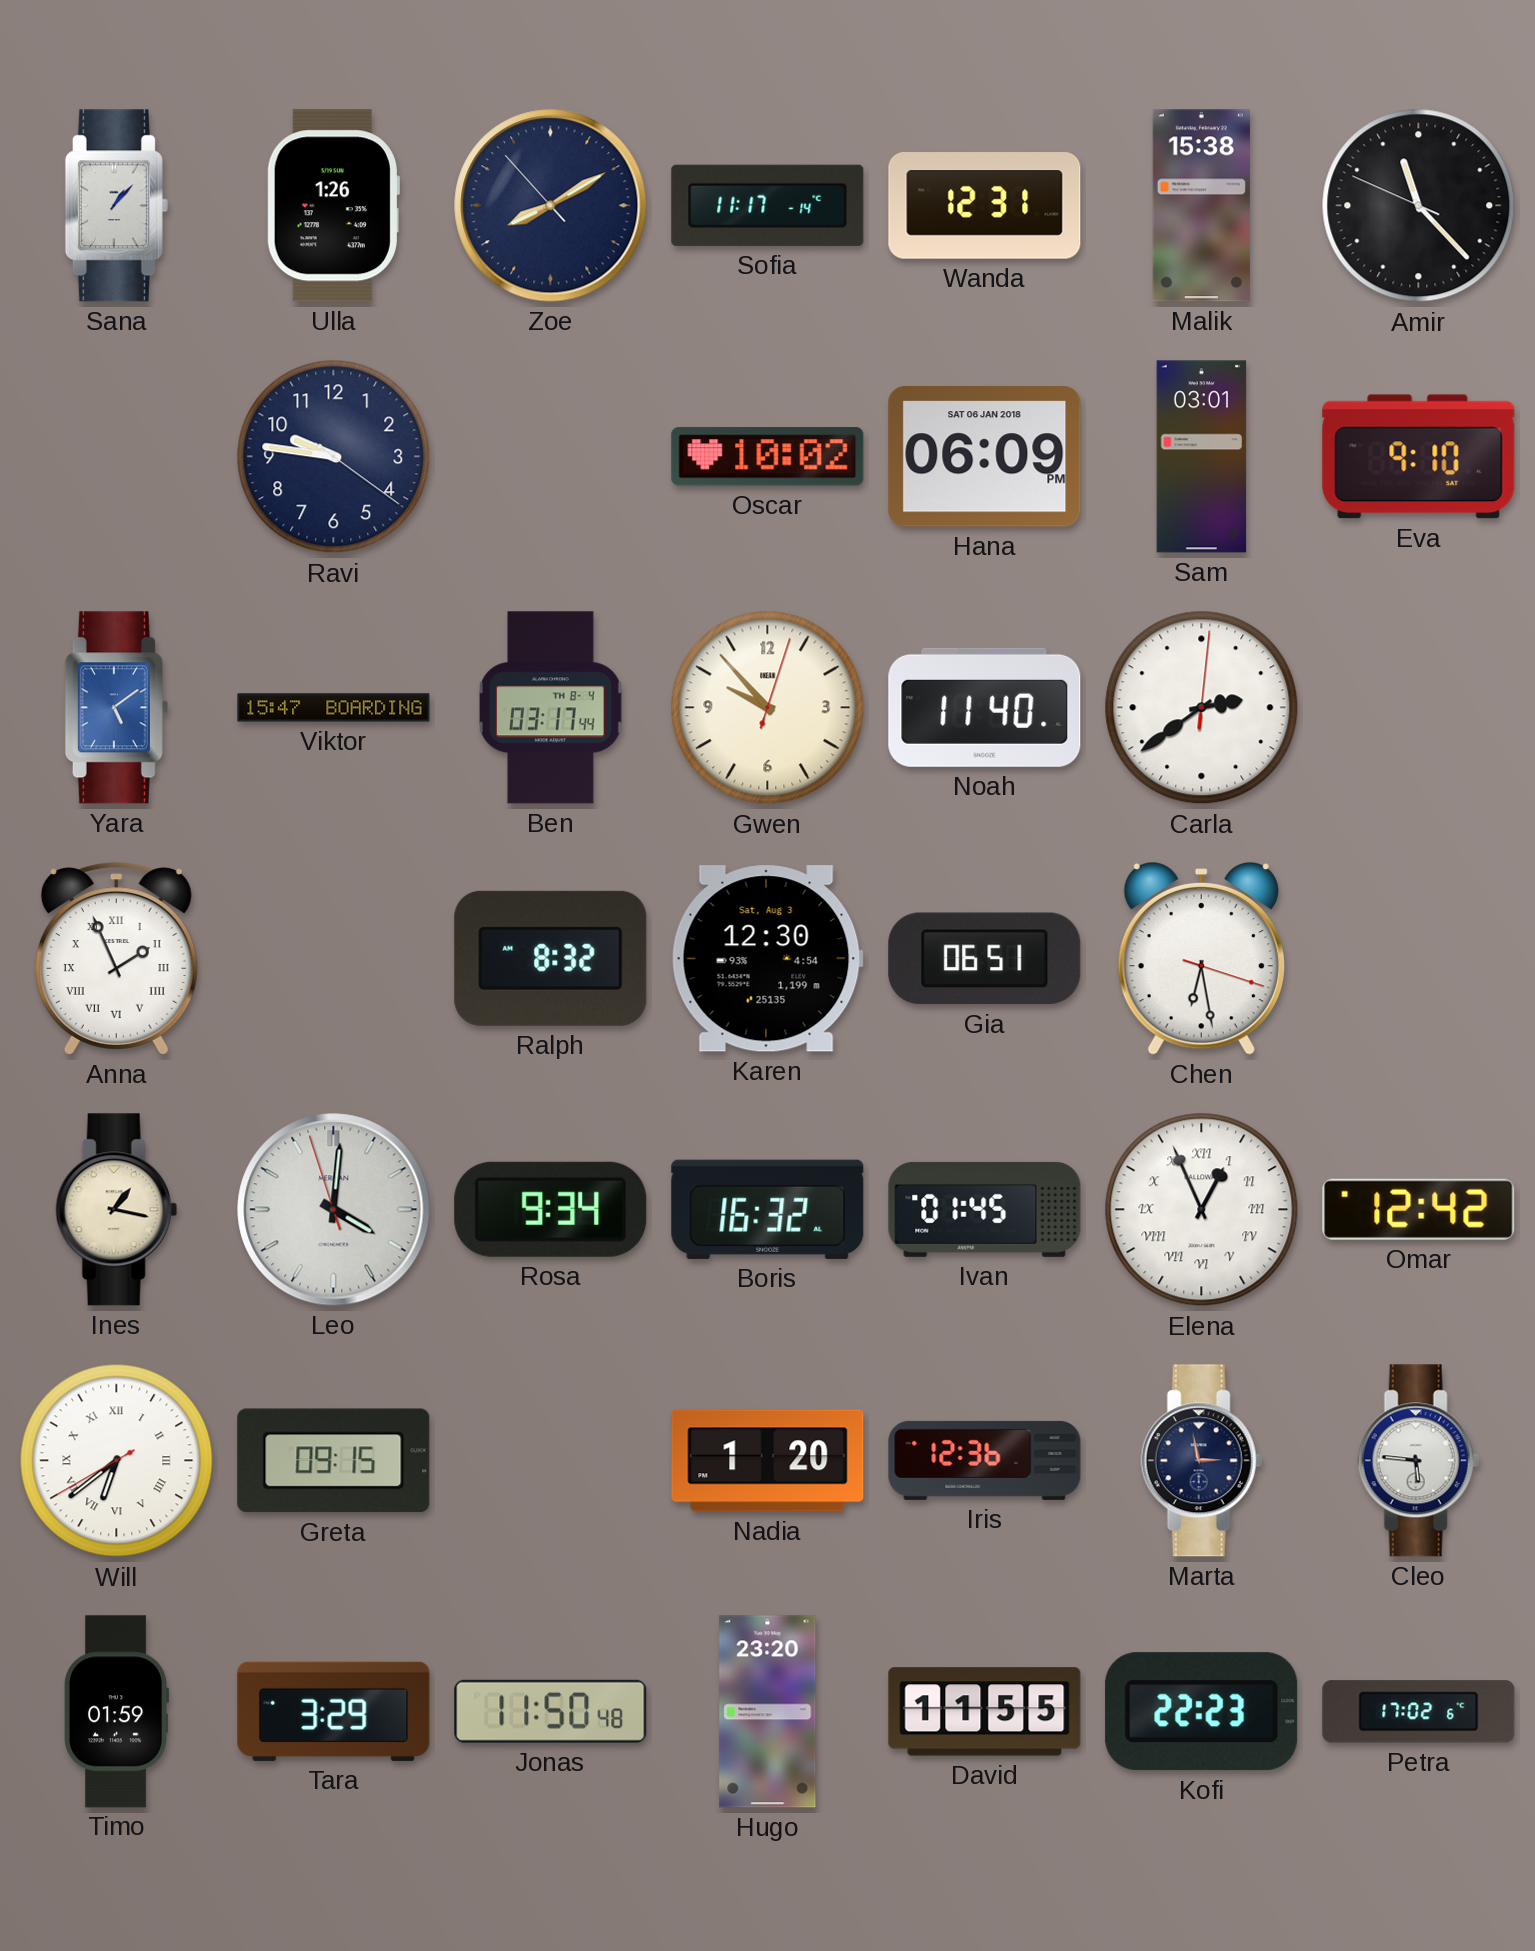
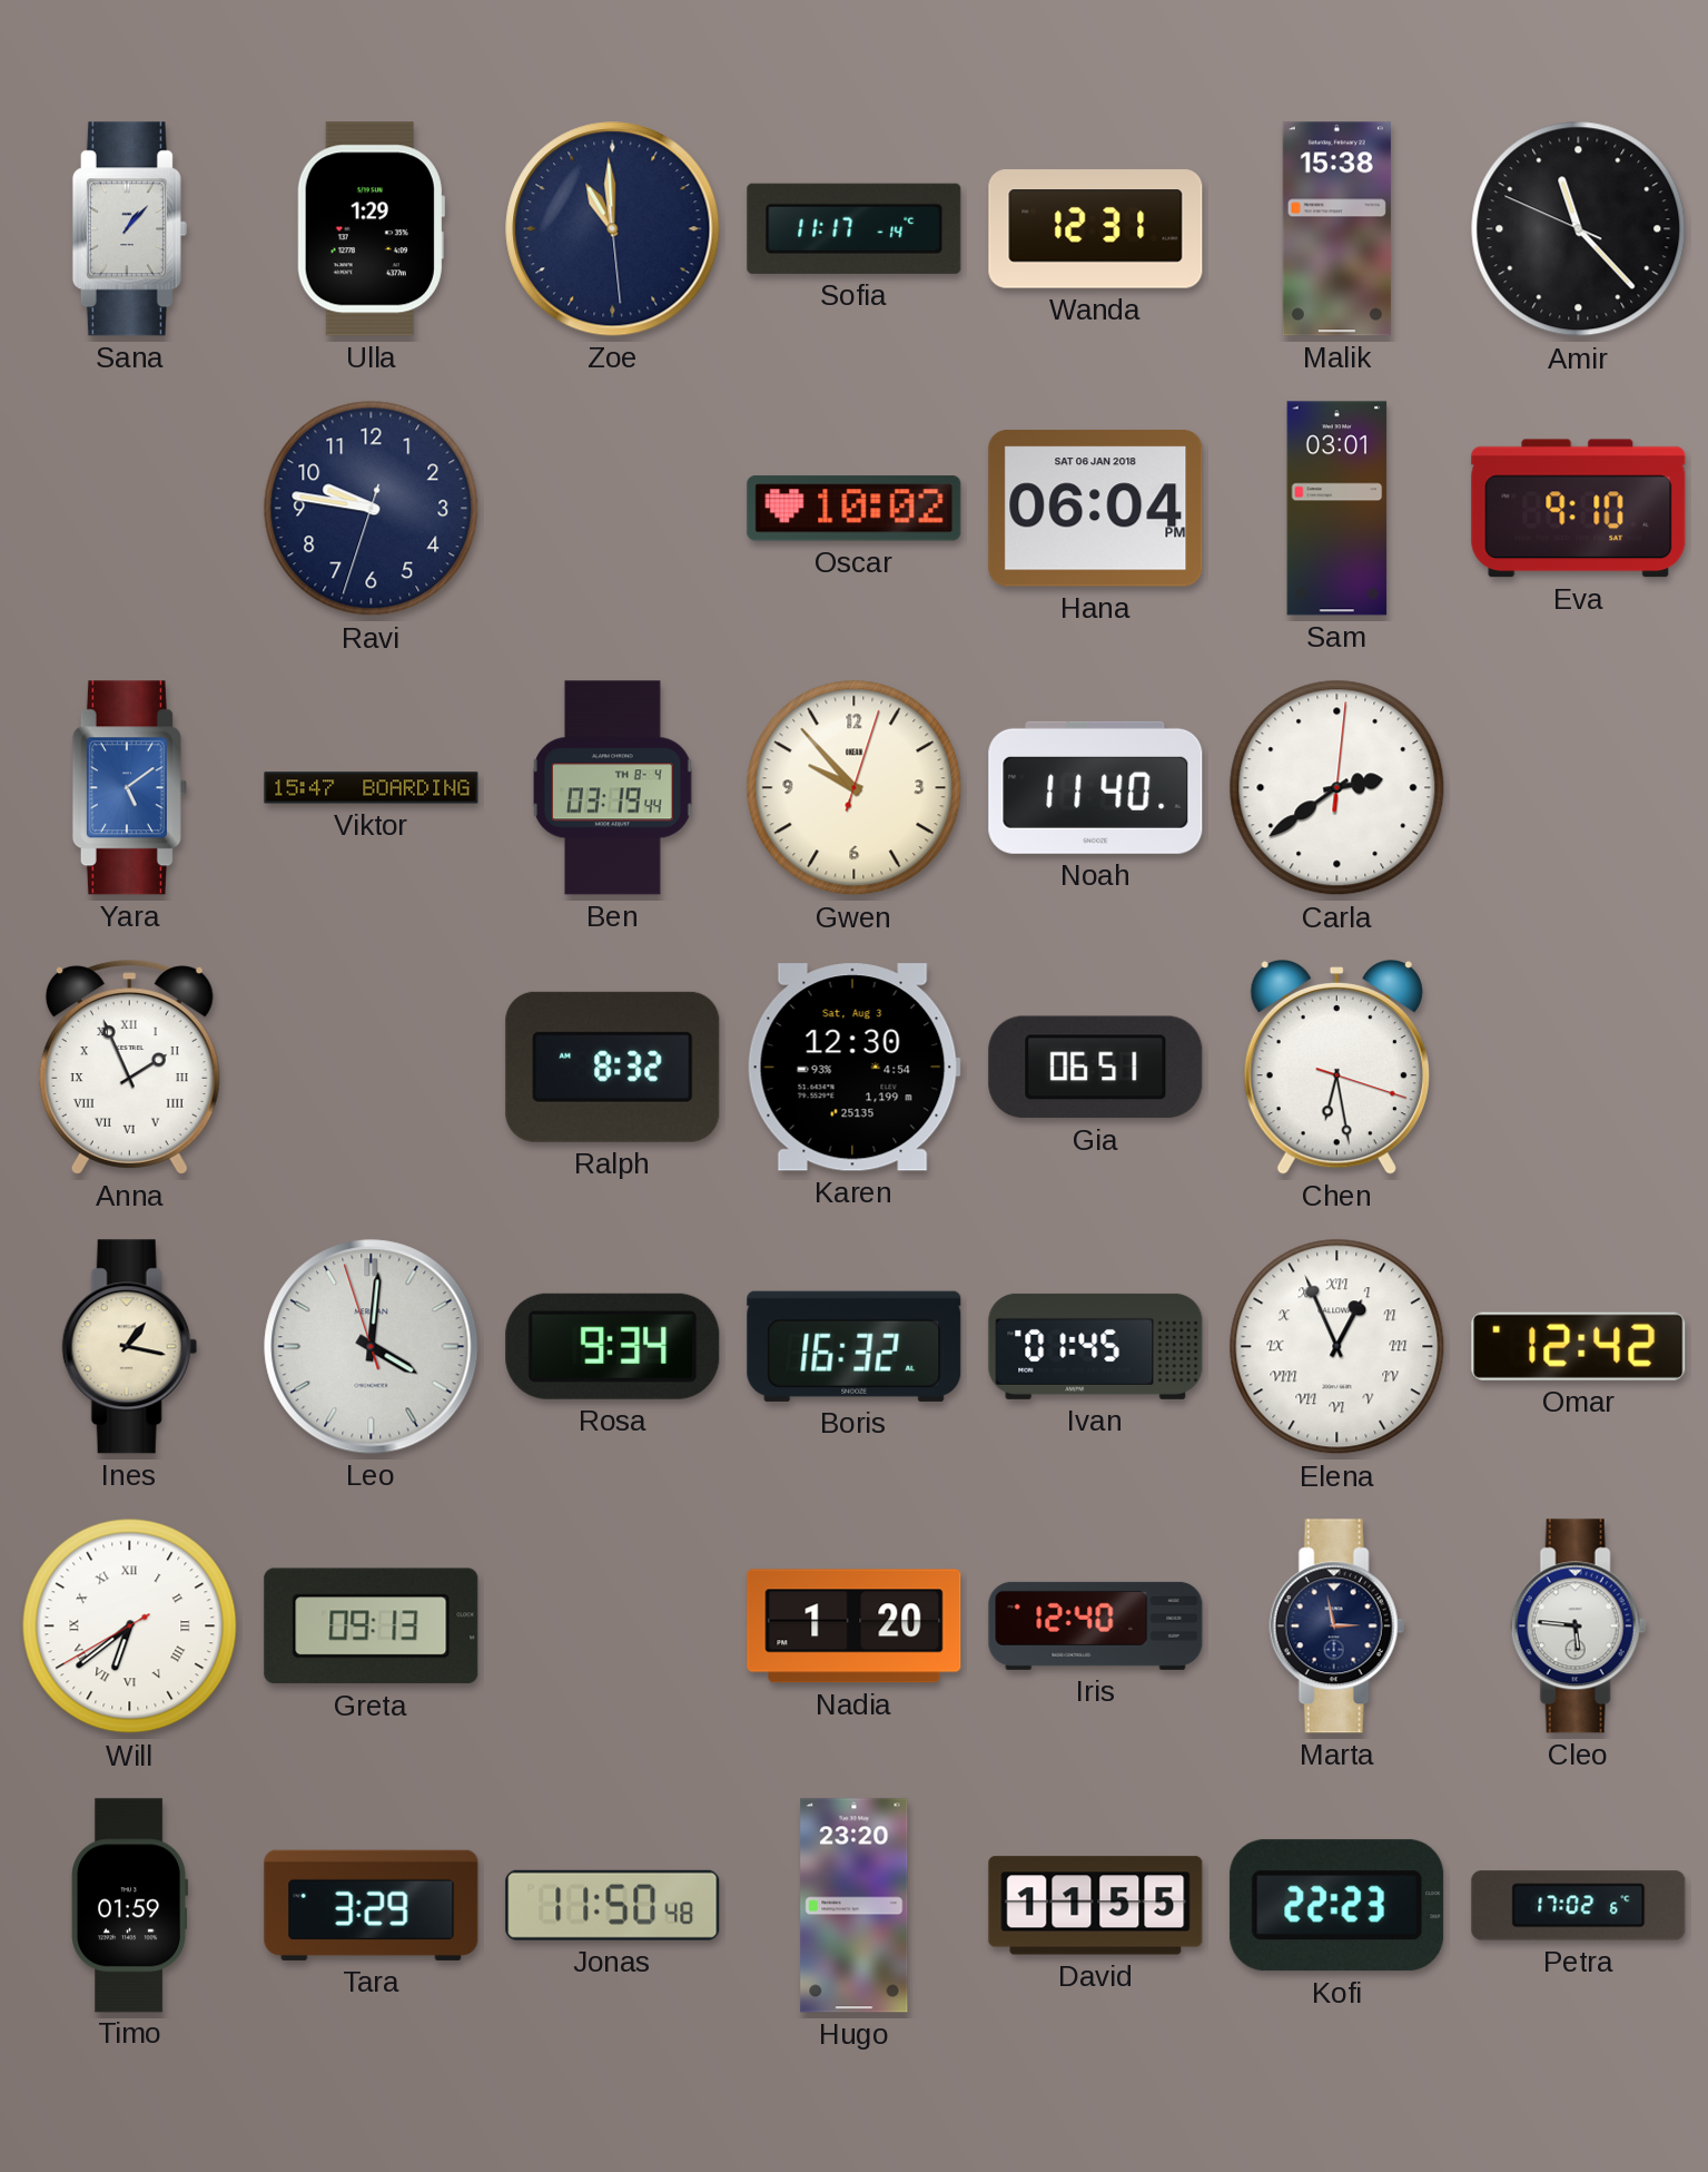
Ulla: 1:26 -> 1:29
Zoe: 8:09 -> 10:59
Ravi: 9:46:21 -> 9:46:33
Hana: 06:09 -> 06:04
Ben: 03:17 -> 03:19
Greta: 09:15 -> 09:13
Iris: 12:36 -> 12:40
